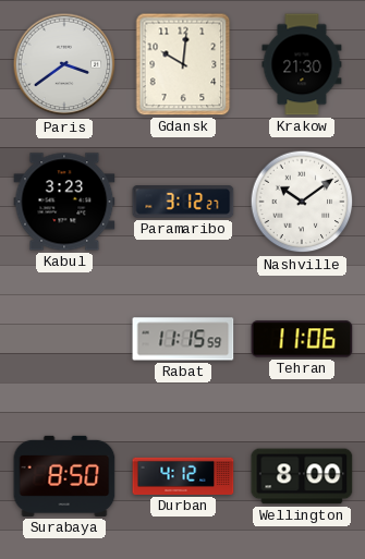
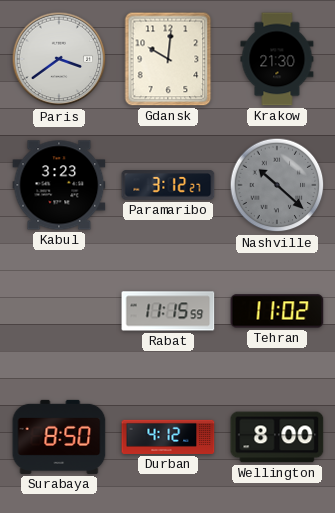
Nashville: 10:09 -> 10:22
Nashville dial: white -> grey
Tehran: 11:06 -> 11:02
